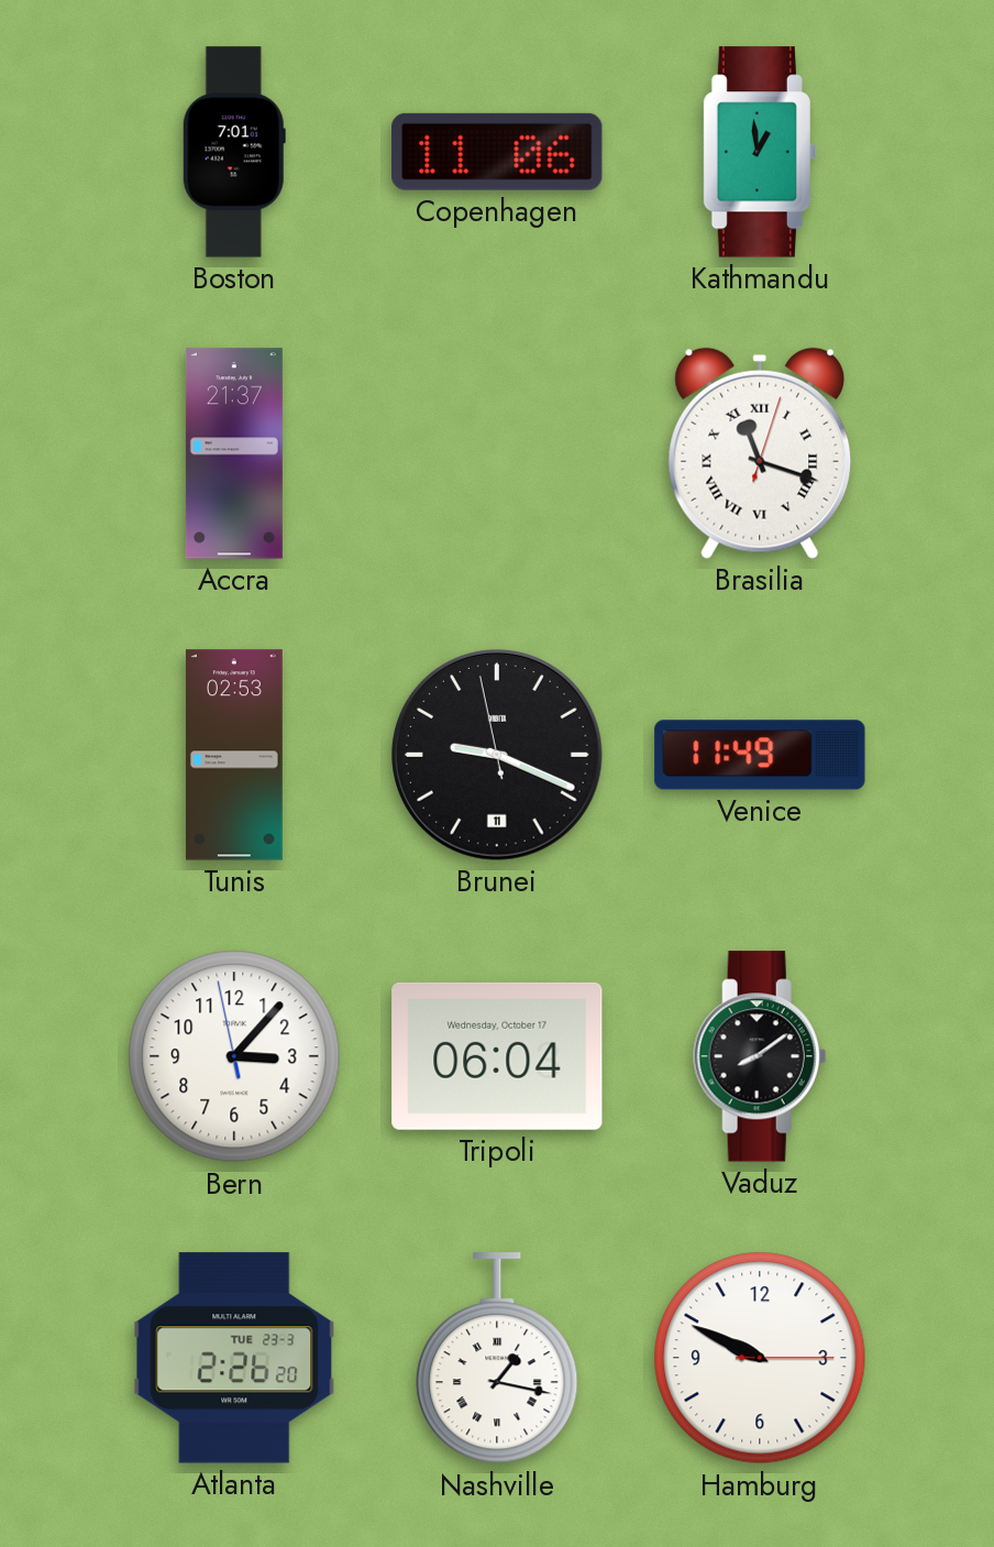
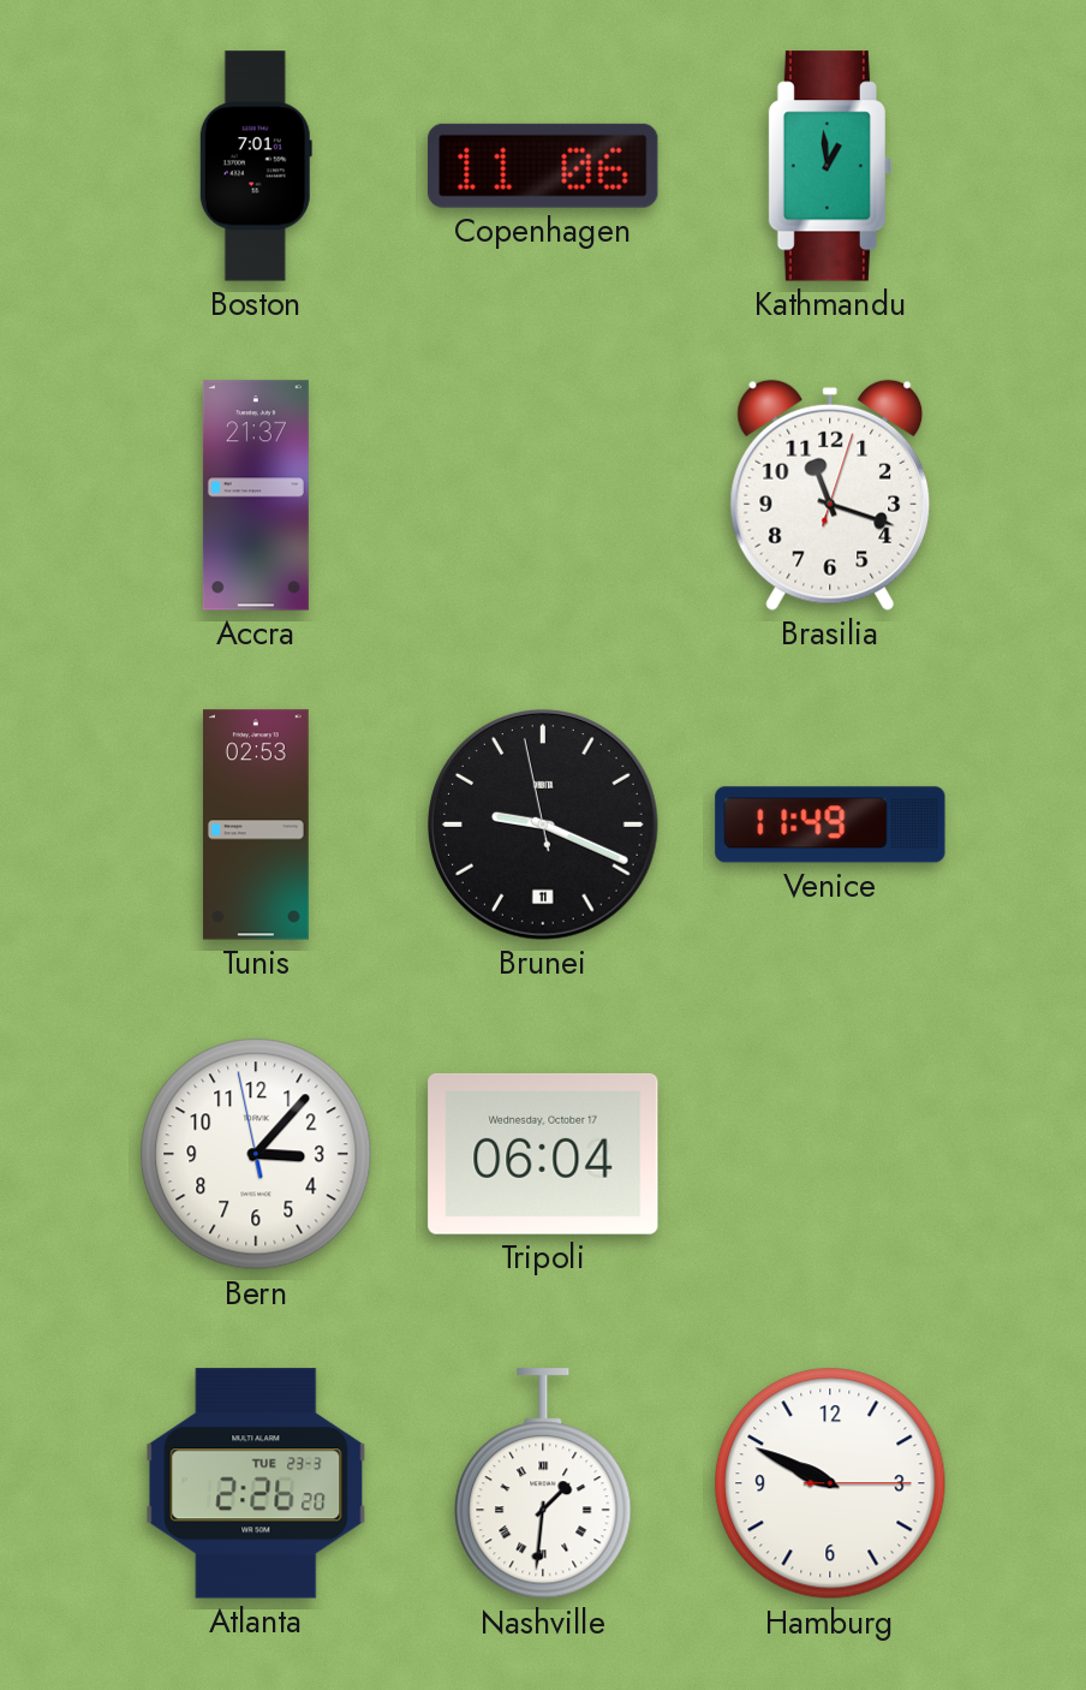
Brasilia numerals: Roman -> Arabic
Vaduz: 8:09 -> none
Nashville: 1:17 -> 1:31
